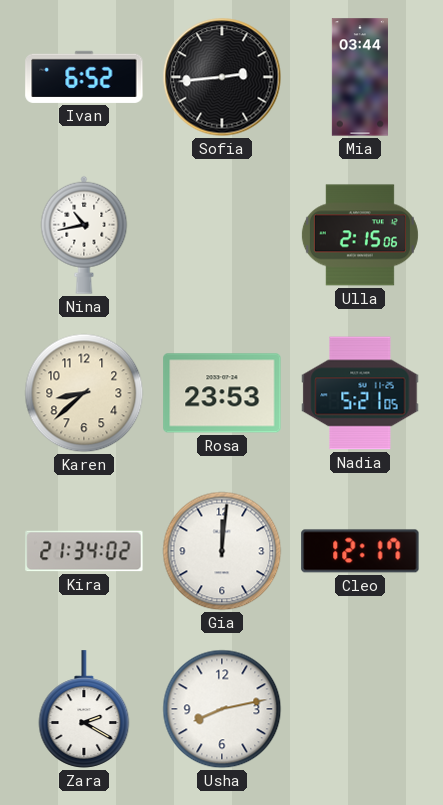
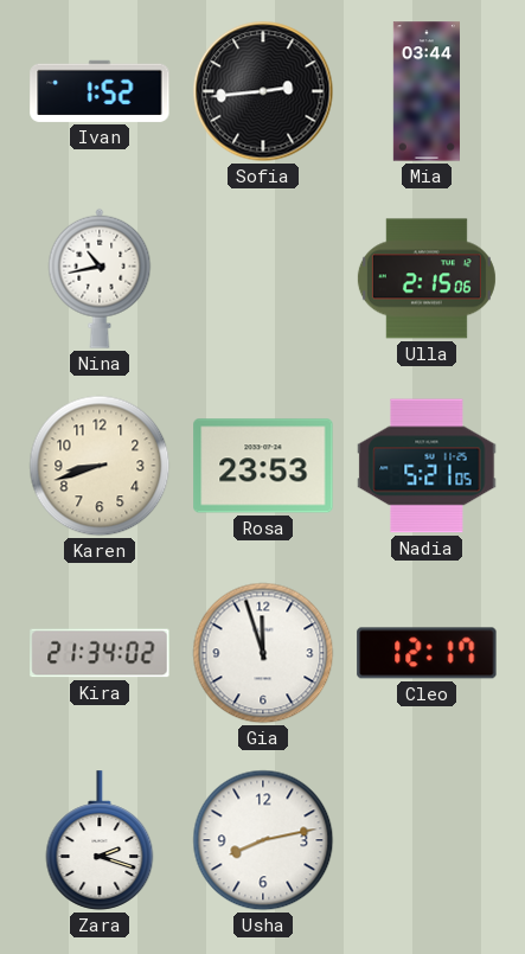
Ivan: 6:52 -> 1:52
Karen: 8:38 -> 8:42
Gia: 12:01 -> 11:57
Zara: 2:20 -> 2:18
